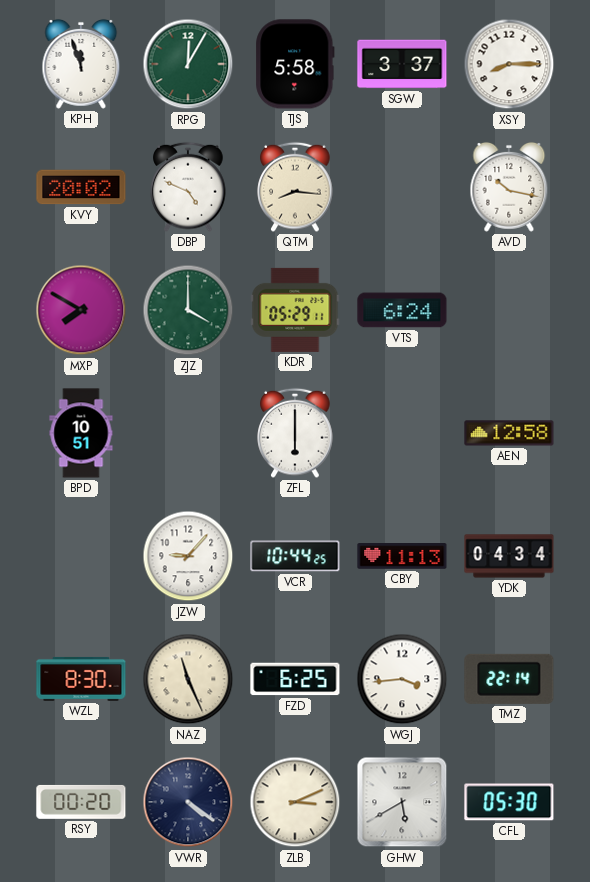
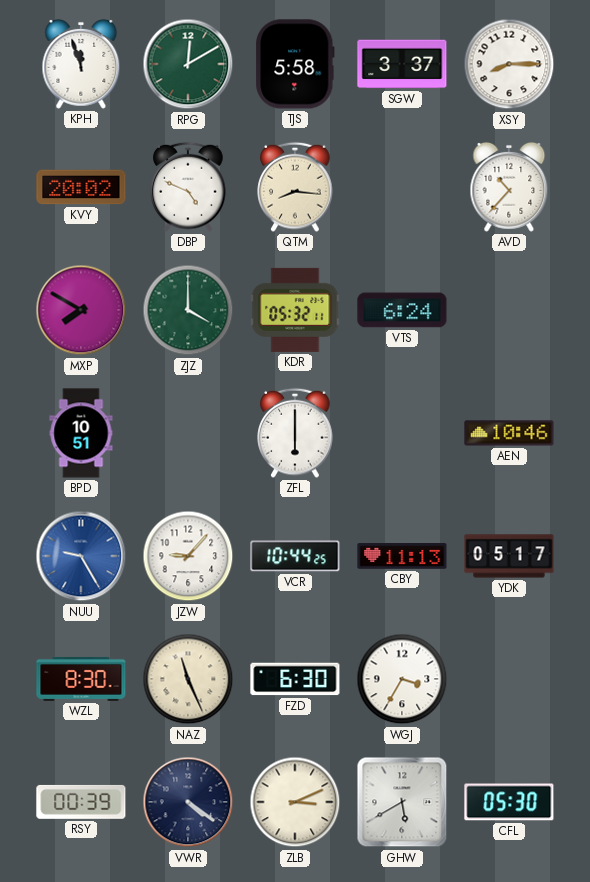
RPG: 12:05 -> 12:10
AVD: 10:17 -> 10:37
KDR: 05:29 -> 05:32
AEN: 12:58 -> 10:46
NUU: none -> 9:25
YDK: 04:34 -> 05:17
FZD: 6:25 -> 6:30
WGJ: 3:44 -> 3:35
TMZ: 22:14 -> none
RSY: 00:20 -> 00:39
